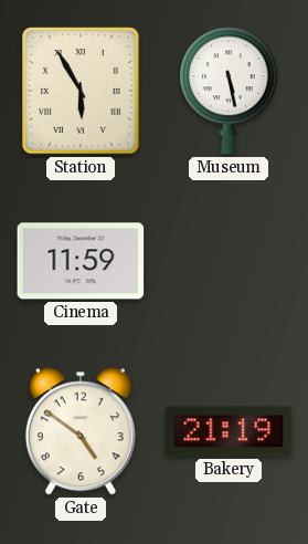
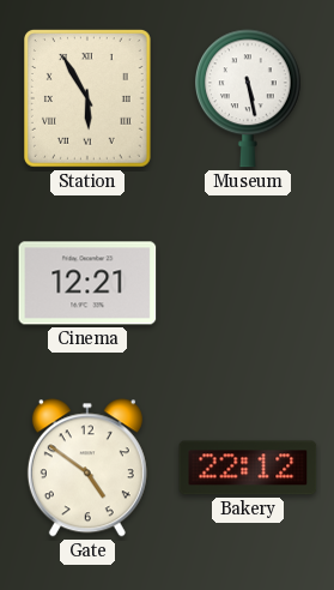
Cinema: 11:59 -> 12:21
Bakery: 21:19 -> 22:12
